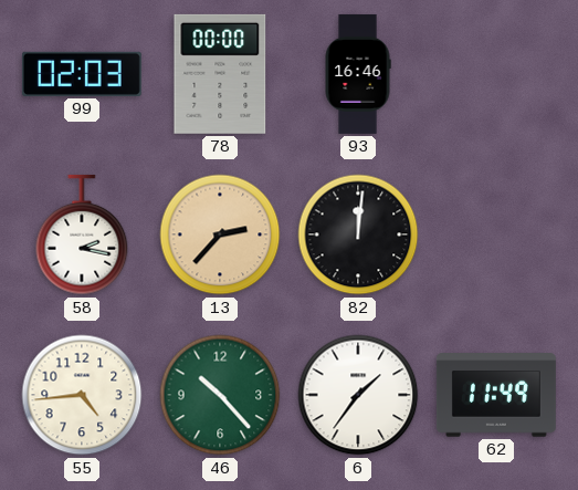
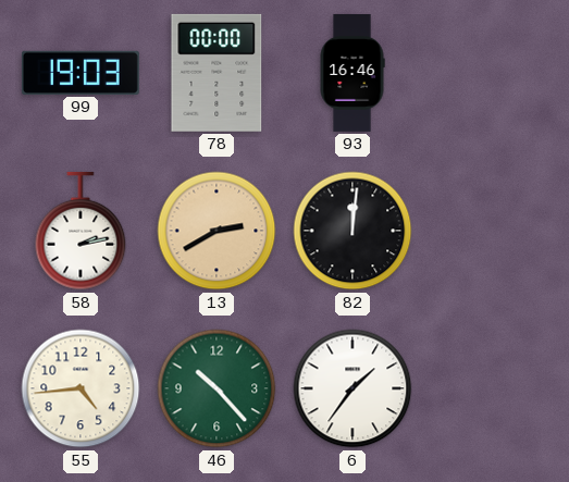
99: 02:03 -> 19:03
58: 2:17 -> 2:13
13: 2:37 -> 2:40
62: 11:49 -> none
